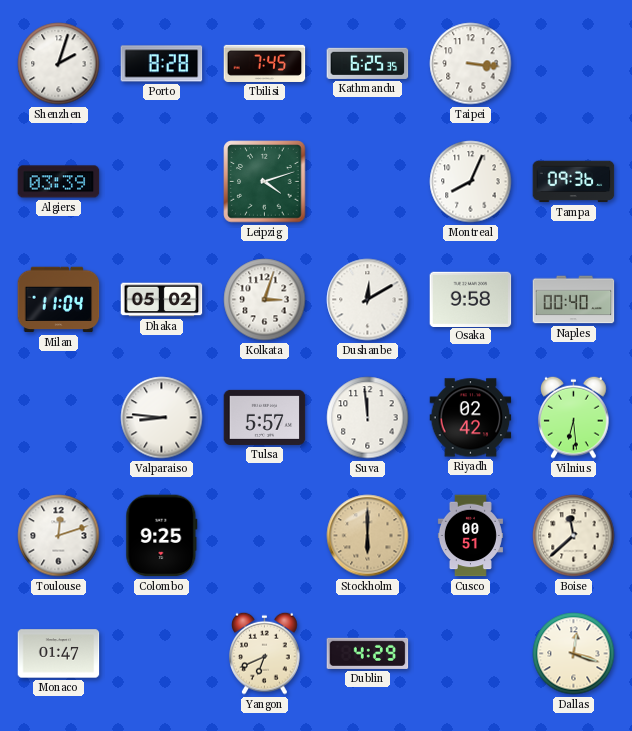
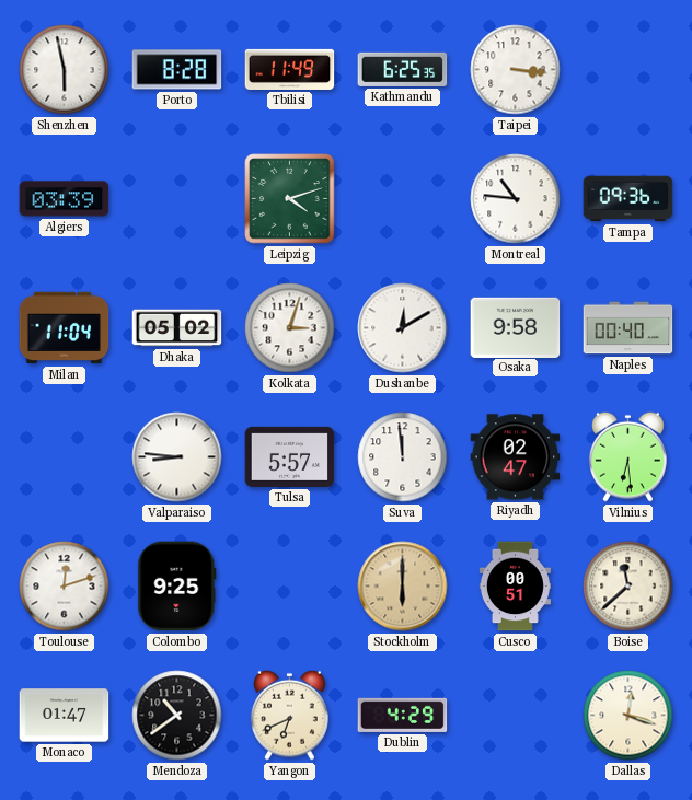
Shenzhen: 2:03 -> 5:58
Tbilisi: 7:45 -> 11:49
Montreal: 8:04 -> 10:46
Riyadh: 02:42 -> 02:47
Mendoza: none -> 10:39
